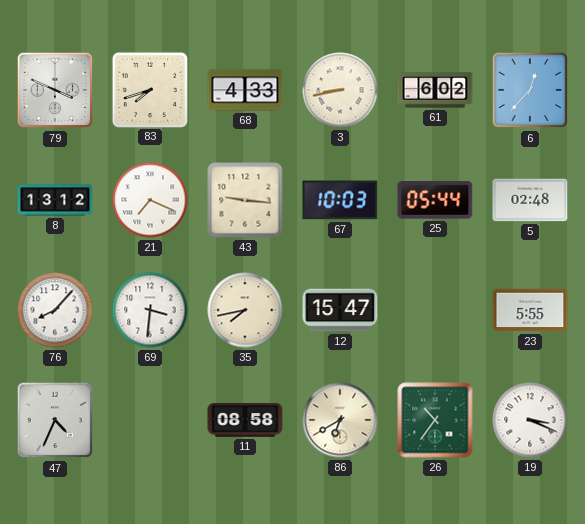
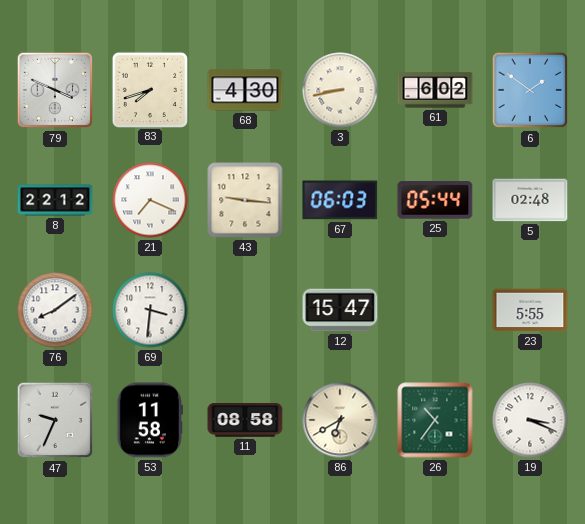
68: 4:33 -> 4:30
6: 12:37 -> 1:51
8: 13:12 -> 22:12
67: 10:03 -> 06:03
76: 8:07 -> 8:09
35: 7:43 -> none
47: 4:34 -> 9:34
53: none -> 11:58
